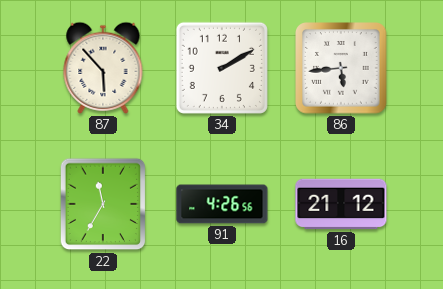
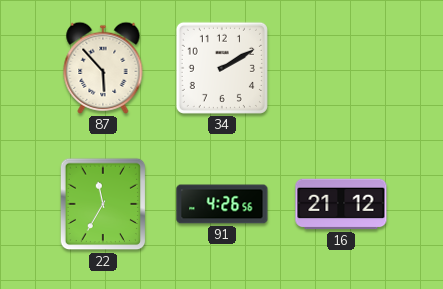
86: 5:44 -> none
